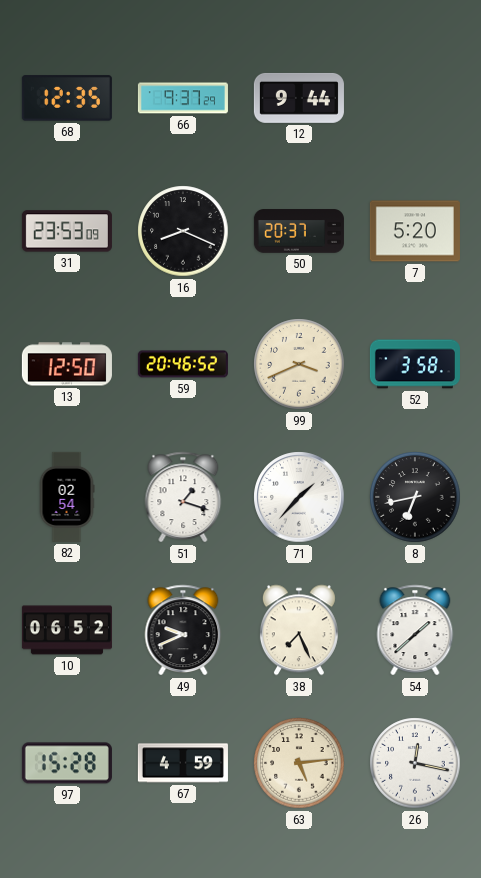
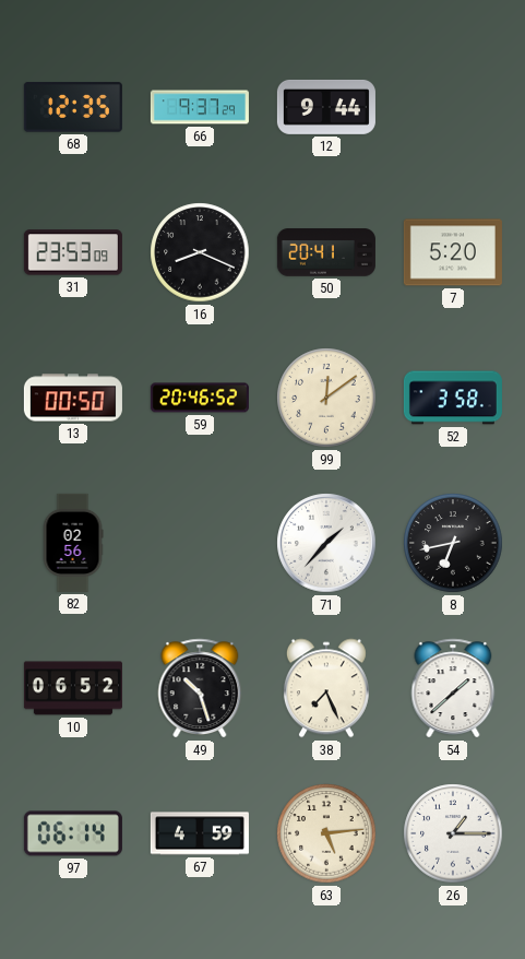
50: 20:37 -> 20:41
13: 12:50 -> 00:50
99: 3:41 -> 12:09
82: 02:54 -> 02:56
51: 1:18 -> none
49: 9:41 -> 10:27
97: 15:28 -> 06:14
26: 12:17 -> 1:15
